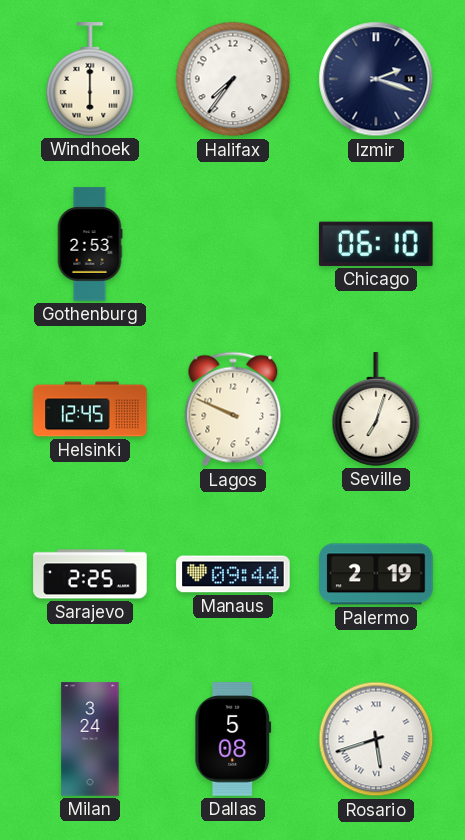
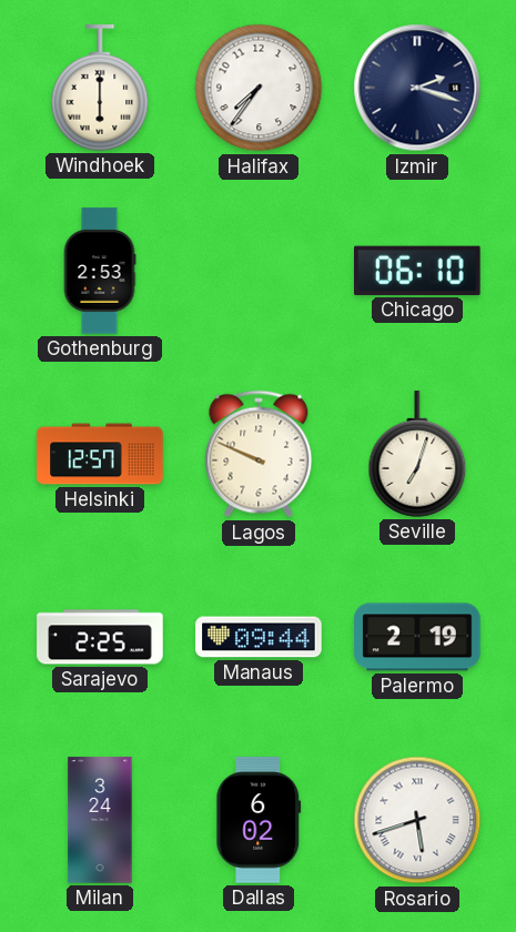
Helsinki: 12:45 -> 12:57
Dallas: 5:08 -> 6:02
